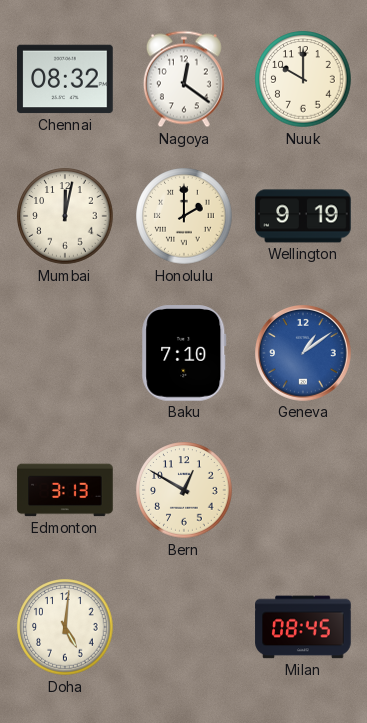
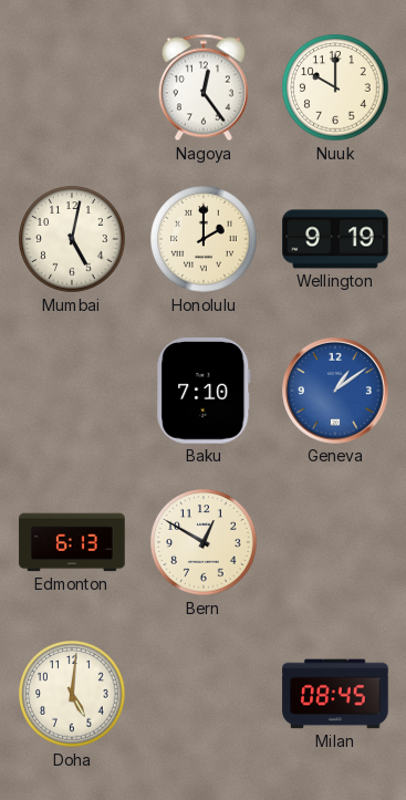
Chennai: 08:32 -> none
Nagoya: 12:21 -> 12:24
Mumbai: 12:02 -> 5:02
Edmonton: 3:13 -> 6:13
